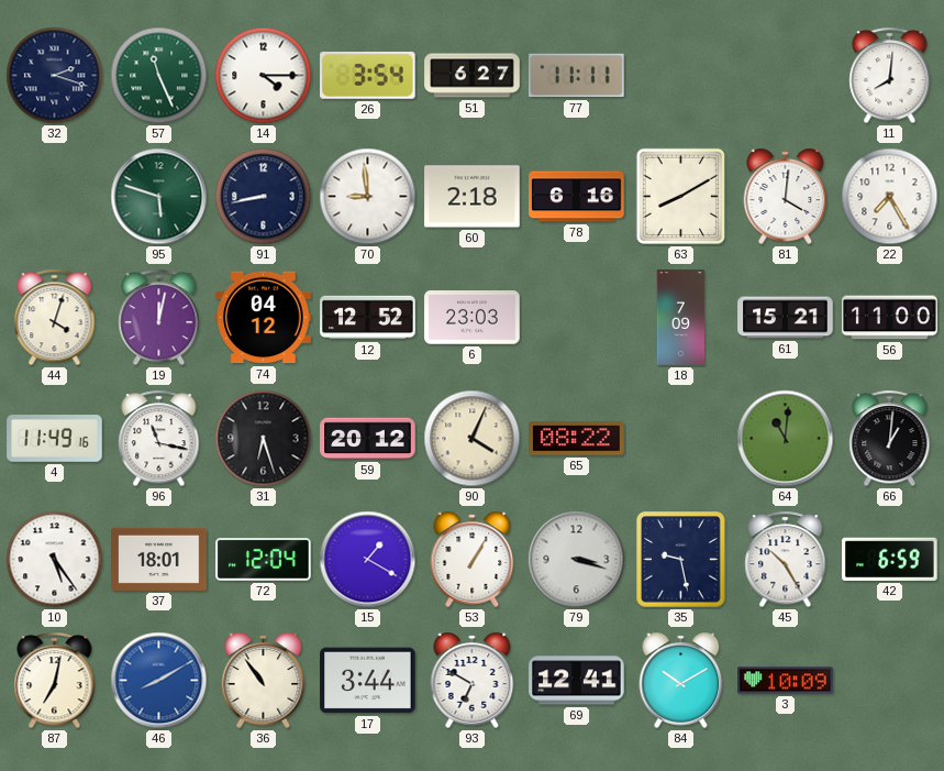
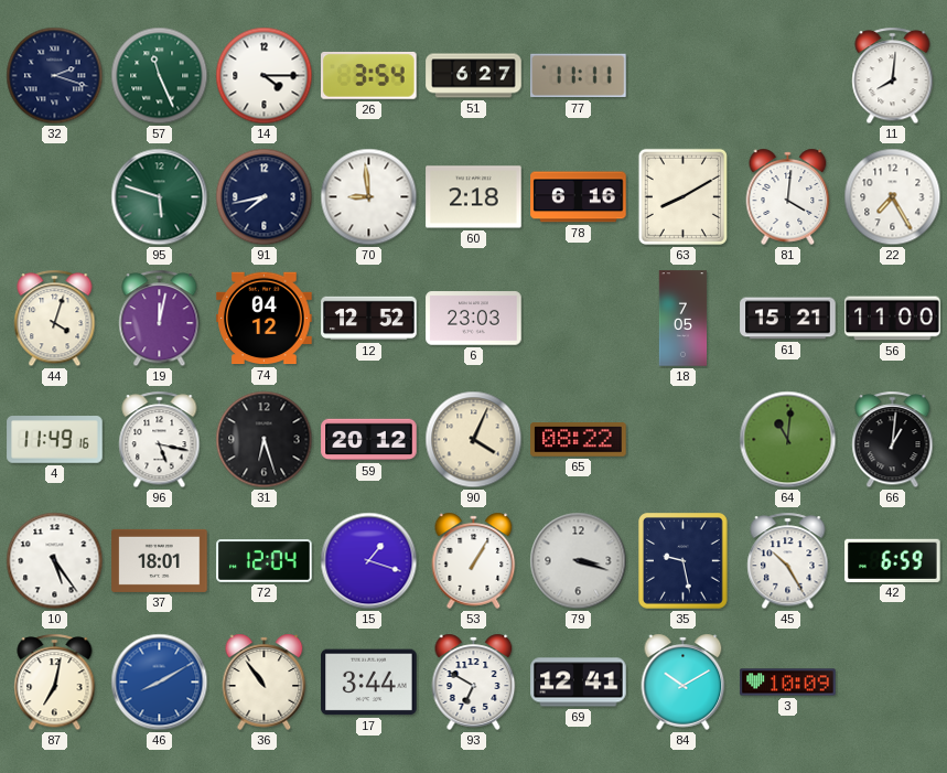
91: 8:43 -> 7:43
18: 7:09 -> 7:05
96: 11:17 -> 5:17
15: 1:20 -> 1:18
